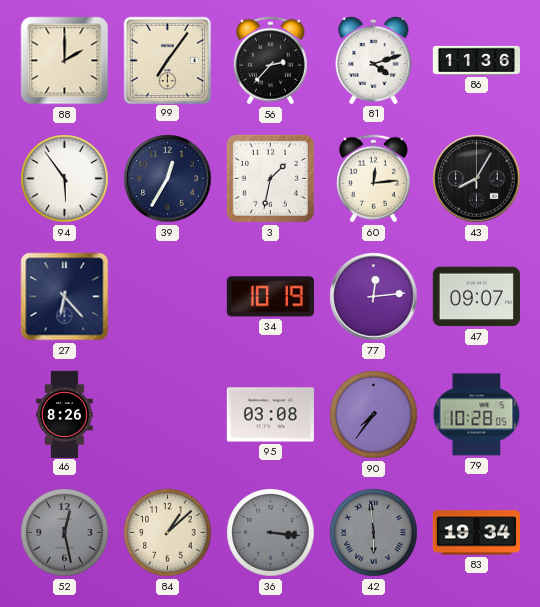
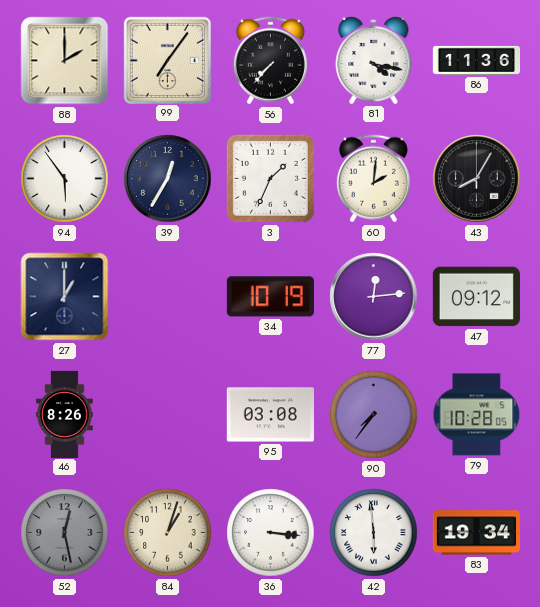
56: 2:37 -> 7:37
81: 4:12 -> 4:17
3: 1:32 -> 1:34
60: 12:14 -> 2:01
27: 6:23 -> 1:00
47: 09:07 -> 09:12
84: 1:08 -> 1:03
36 dial: grey -> white
42 dial: grey -> white
